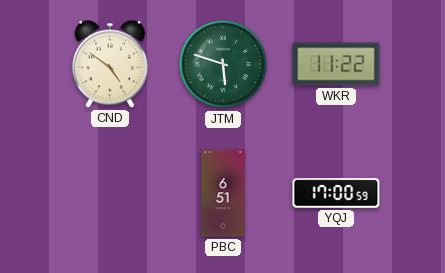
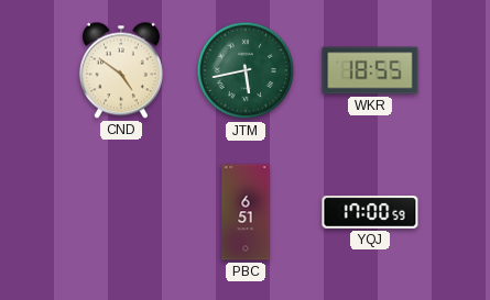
JTM: 5:48 -> 5:43
WKR: 11:22 -> 18:55
